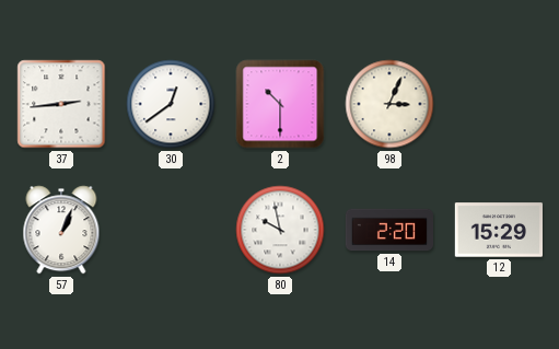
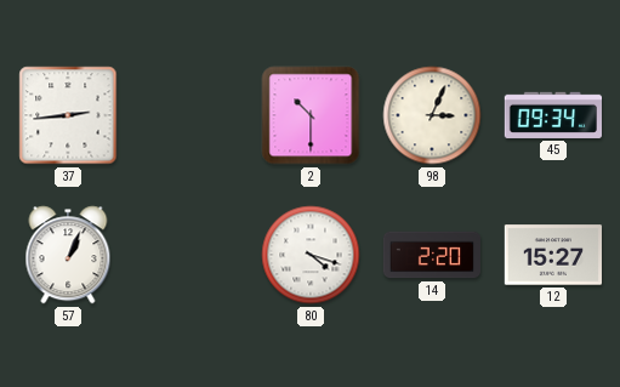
30: 12:39 -> none
45: none -> 09:34
80: 9:58 -> 4:18
12: 15:29 -> 15:27
